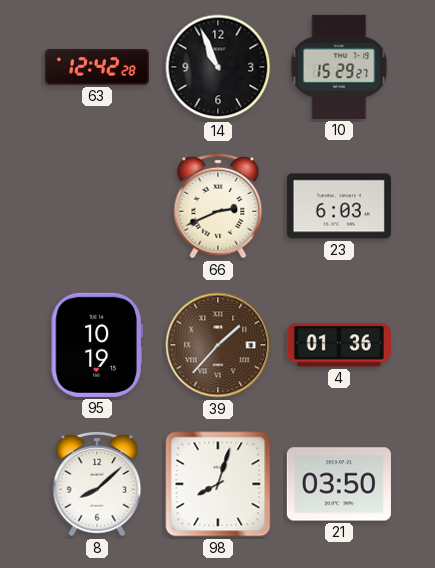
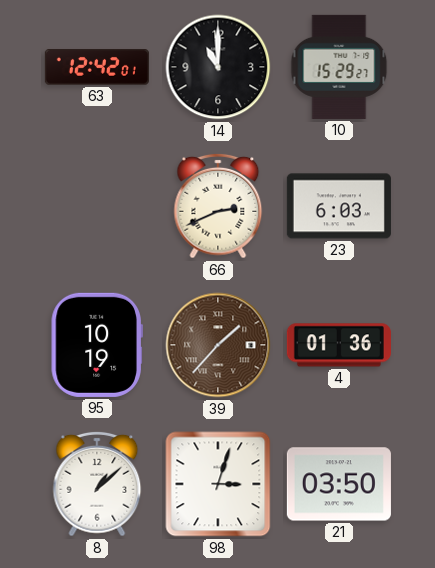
63: 12:42:28 -> 12:42:01
14: 10:56 -> 11:00
8: 8:08 -> 1:08
98: 8:03 -> 3:03
